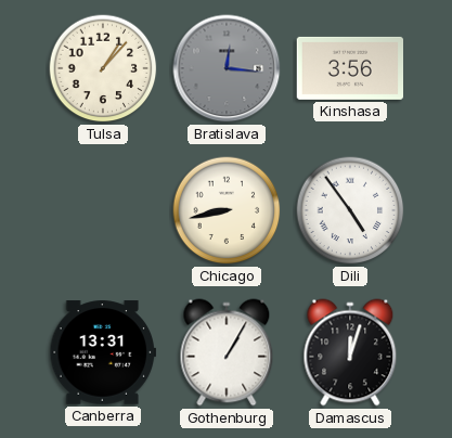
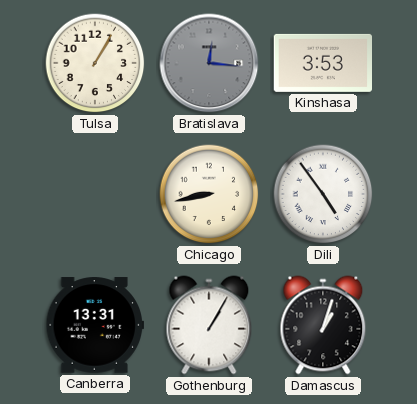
Tulsa: 1:07 -> 1:05
Kinshasa: 3:56 -> 3:53
Damascus: 12:03 -> 1:03
